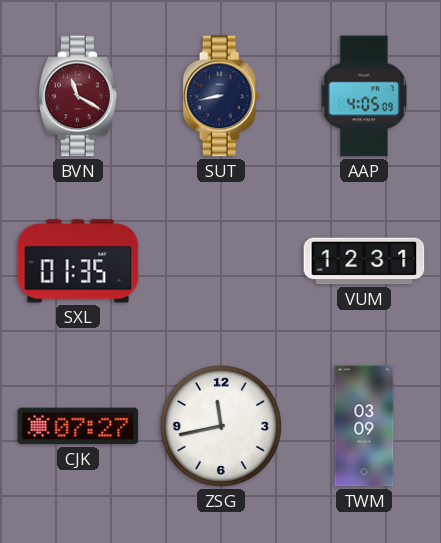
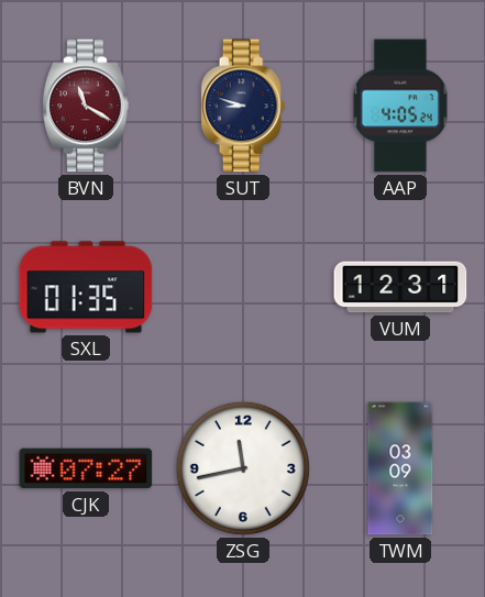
SUT: 8:43 -> 8:48
AAP: 4:05:09 -> 4:05:24
